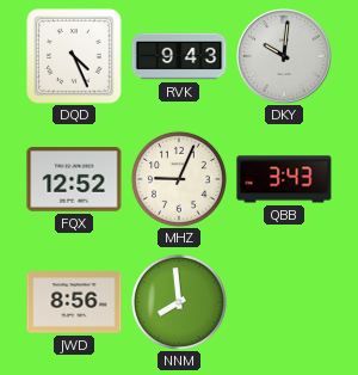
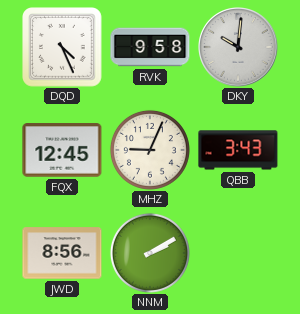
RVK: 9:43 -> 9:58
FQX: 12:52 -> 12:45
NNM: 7:59 -> 2:10
